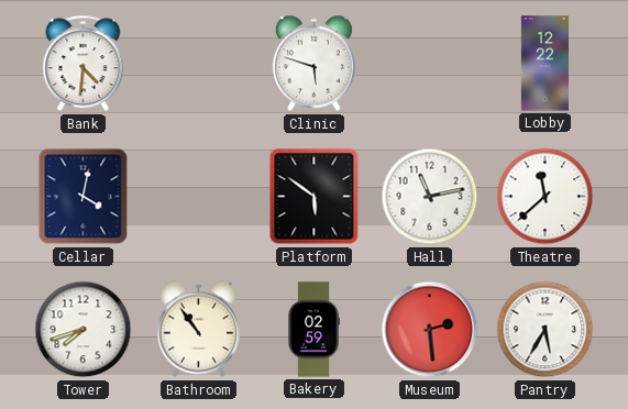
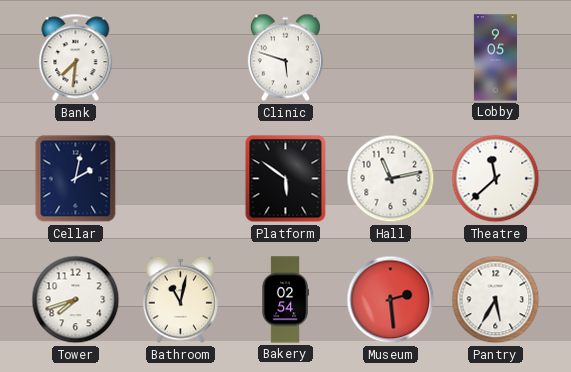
Bank: 4:31 -> 7:31
Lobby: 12:22 -> 9:05
Cellar: 4:02 -> 2:02
Bathroom: 10:54 -> 11:02
Bakery: 02:59 -> 02:54
